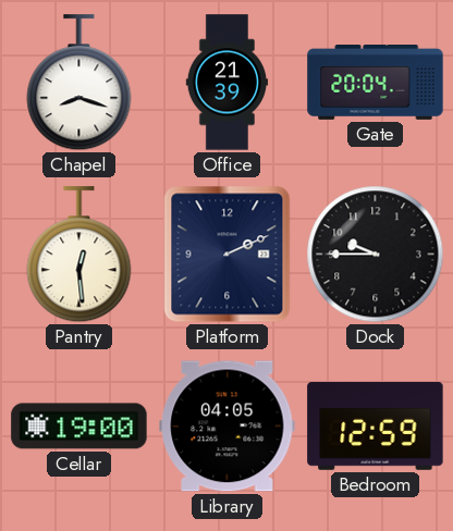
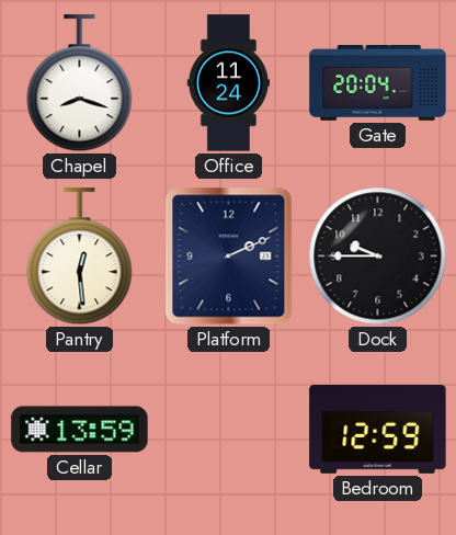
Office: 21:39 -> 11:24
Cellar: 19:00 -> 13:59
Library: 04:05 -> none
